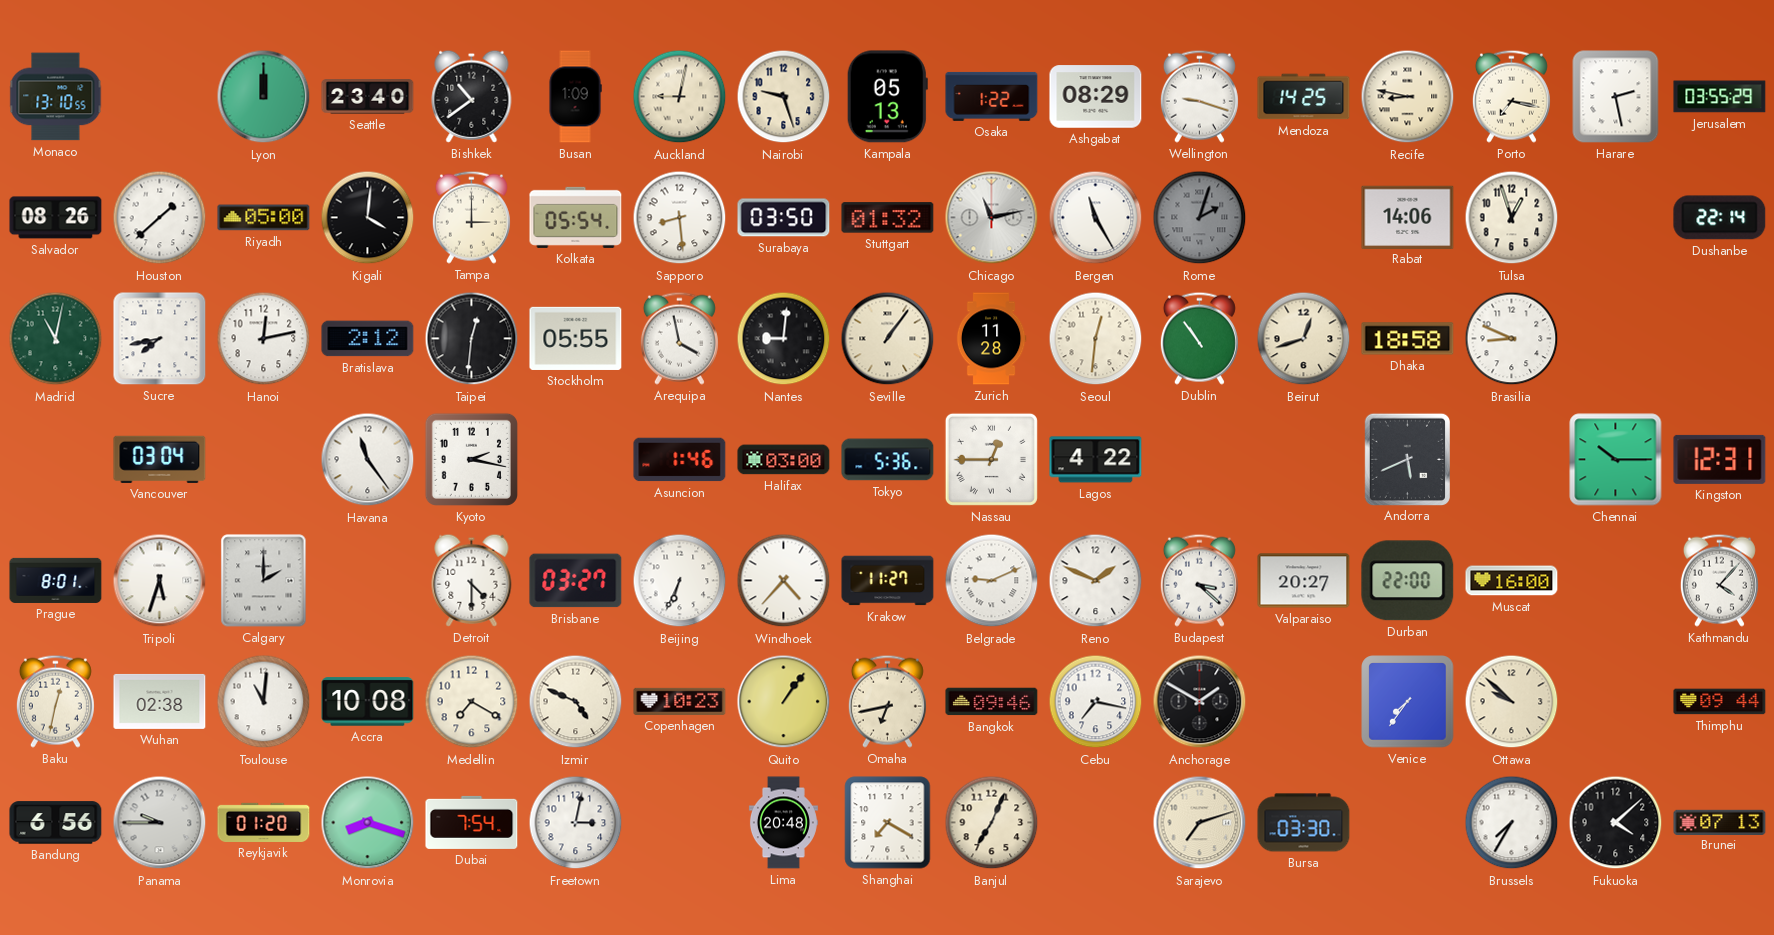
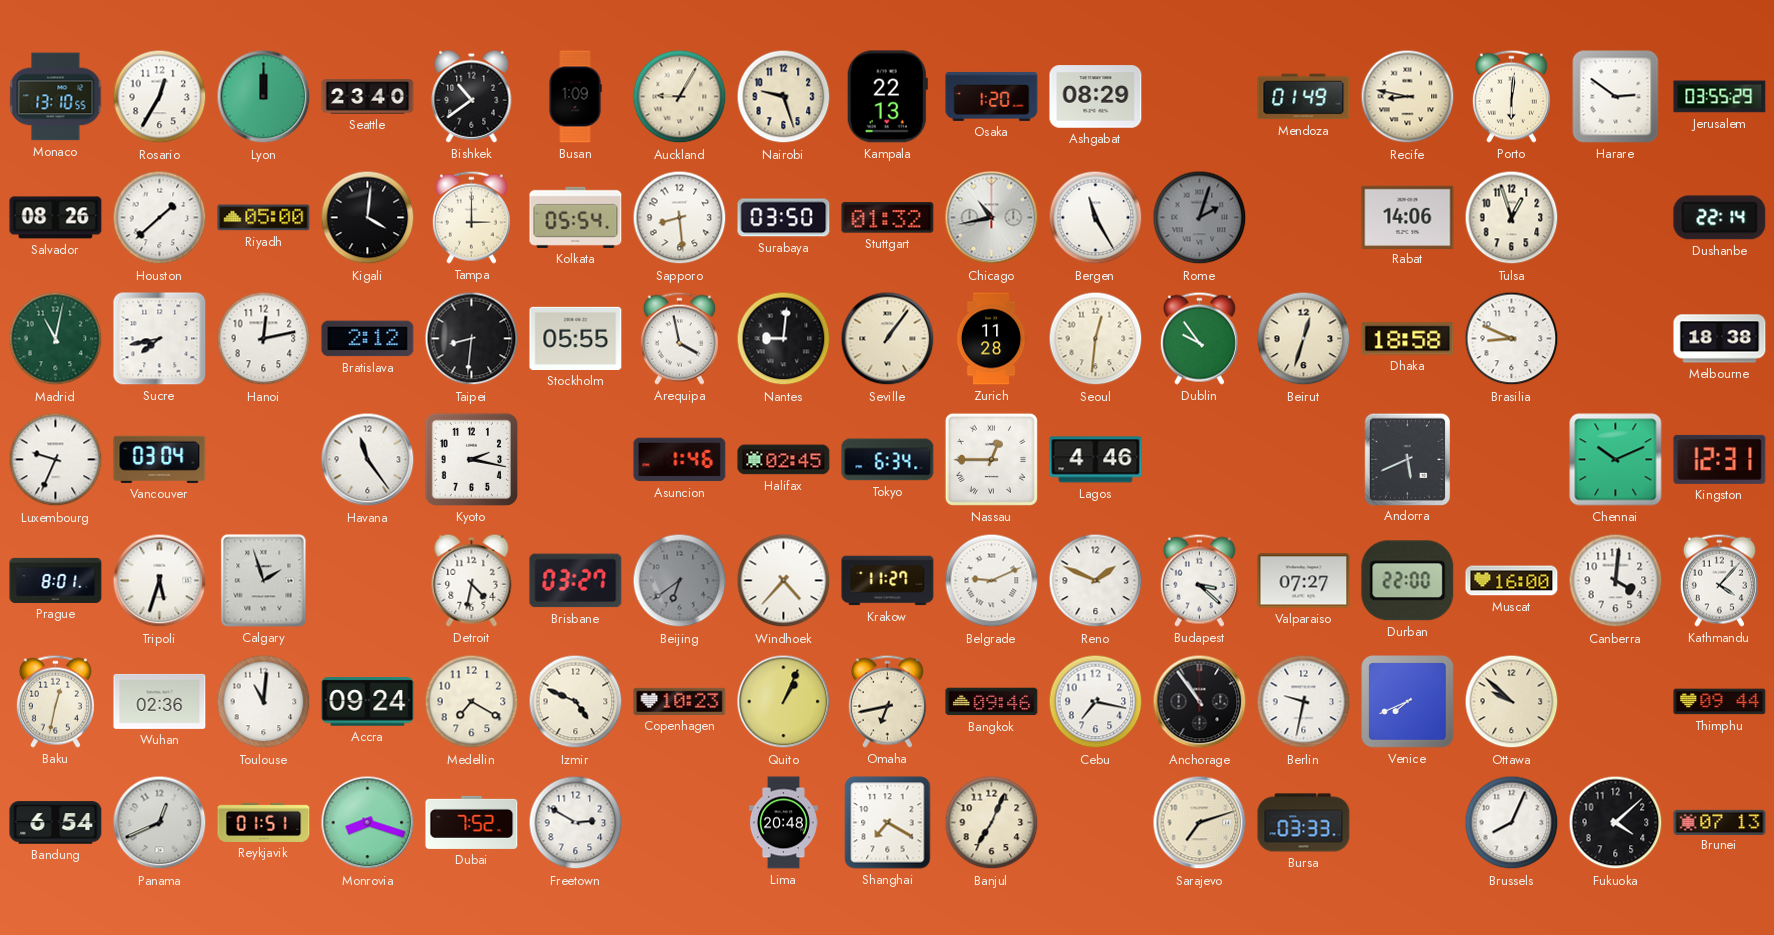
Rosario: none -> 12:35
Auckland: 9:02 -> 9:05
Kampala: 05:13 -> 22:13
Osaka: 1:22 -> 1:20
Wellington: 9:18 -> none
Mendoza: 14:25 -> 01:49
Porto: 7:17 -> 6:01
Harare: 2:28 -> 2:51
Chicago: 11:13 -> 10:43
Taipei: 12:31 -> 8:31
Dublin: 10:54 -> 9:54
Beirut: 12:42 -> 12:33
Melbourne: none -> 18:38
Luxembourg: none -> 9:34
Halifax: 03:00 -> 02:45
Tokyo: 5:36 -> 6:34
Lagos: 4:22 -> 4:46
Chennai: 10:15 -> 10:11
Calgary: 2:00 -> 1:57
Detroit: 4:30 -> 4:32
Beijing: 6:34 -> 6:39
Beijing dial: white -> grey
Valparaiso: 20:27 -> 07:27
Canberra: none -> 4:01
Wuhan: 02:38 -> 02:36
Accra: 10:08 -> 09:24
Quito: 1:06 -> 1:04
Anchorage: 1:50 -> 10:54
Berlin: none -> 9:32
Venice: 7:36 -> 7:41
Bandung: 6:56 -> 6:54
Panama: 9:45 -> 12:41
Reykjavik: 01:20 -> 01:51
Dubai: 7:54 -> 7:52
Freetown: 3:02 -> 2:50
Bursa: 03:30 -> 03:33
Brussels: 7:35 -> 8:04
